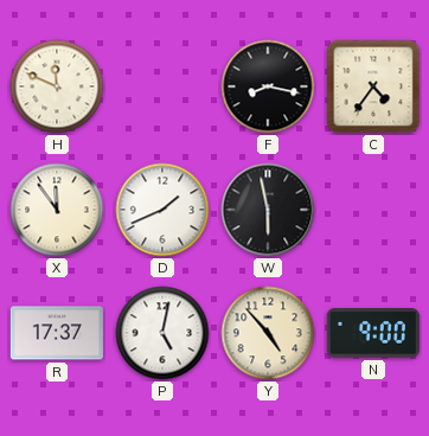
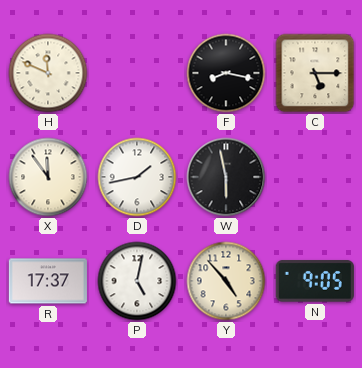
C: 4:36 -> 5:15
D: 1:41 -> 1:43
N: 9:00 -> 9:05
